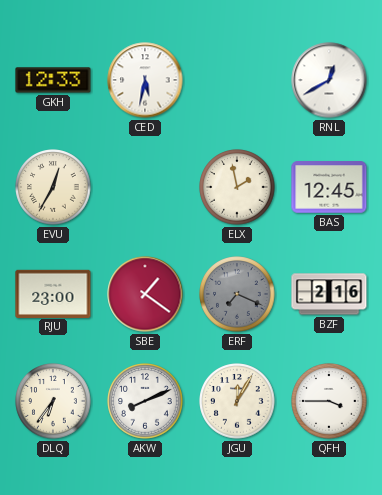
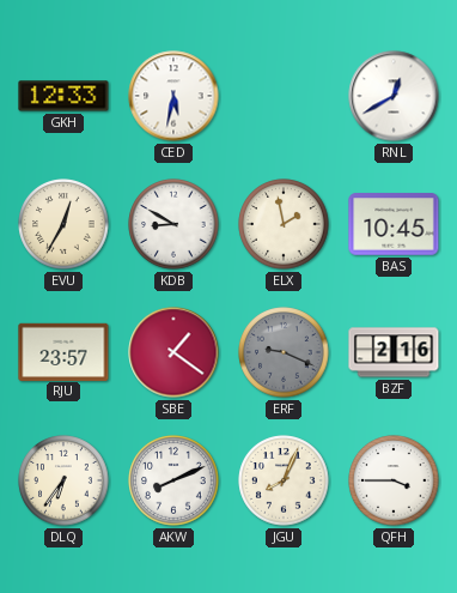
KDB: none -> 8:50
BAS: 12:45 -> 10:45
RJU: 23:00 -> 23:57
ERF: 7:19 -> 9:19
JGU: 12:05 -> 8:04
